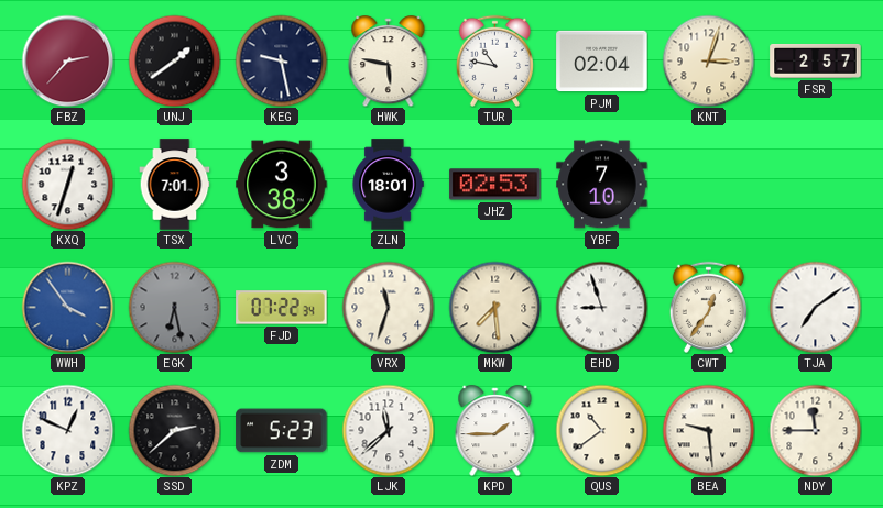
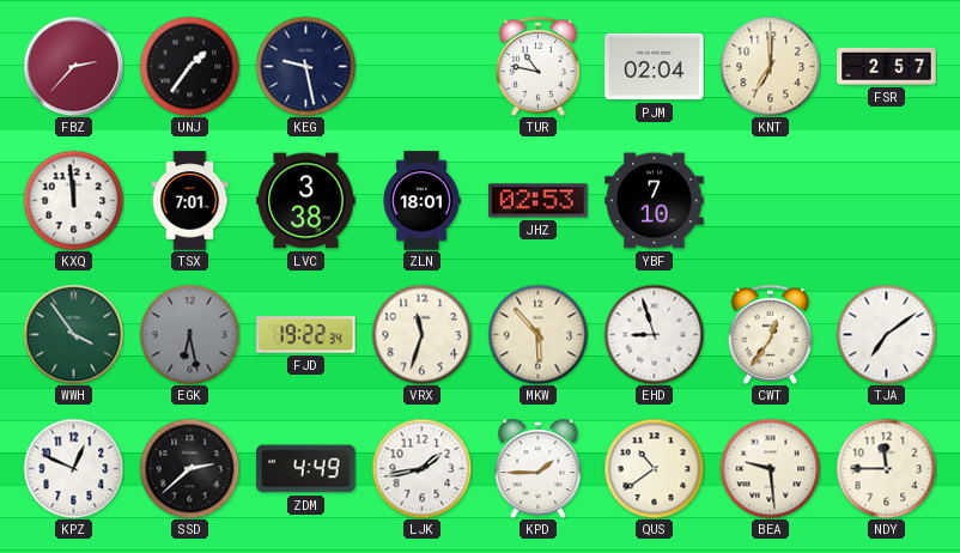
UNJ: 1:39 -> 1:36
HWK: 5:47 -> none
KNT: 3:03 -> 7:00
KXQ: 12:33 -> 11:59
WWH dial: blue -> green
FJD: 07:22 -> 19:22
MKW: 7:29 -> 5:53
ZDM: 5:23 -> 4:49
LJK: 11:38 -> 1:43
